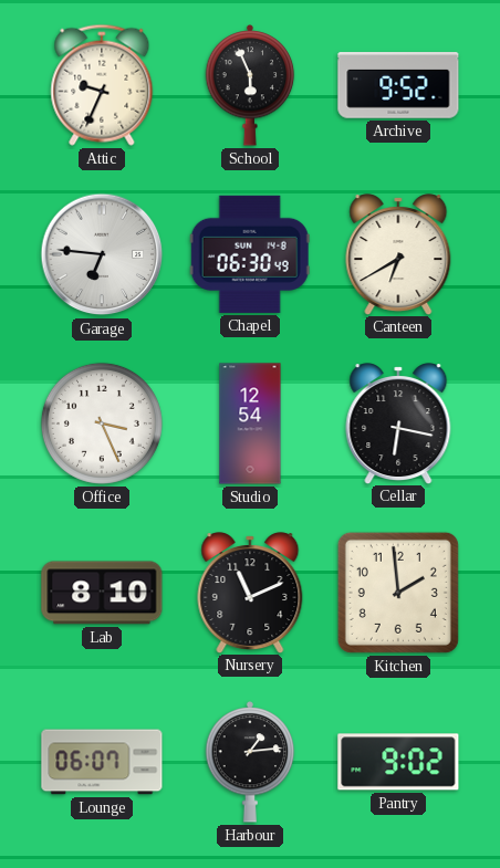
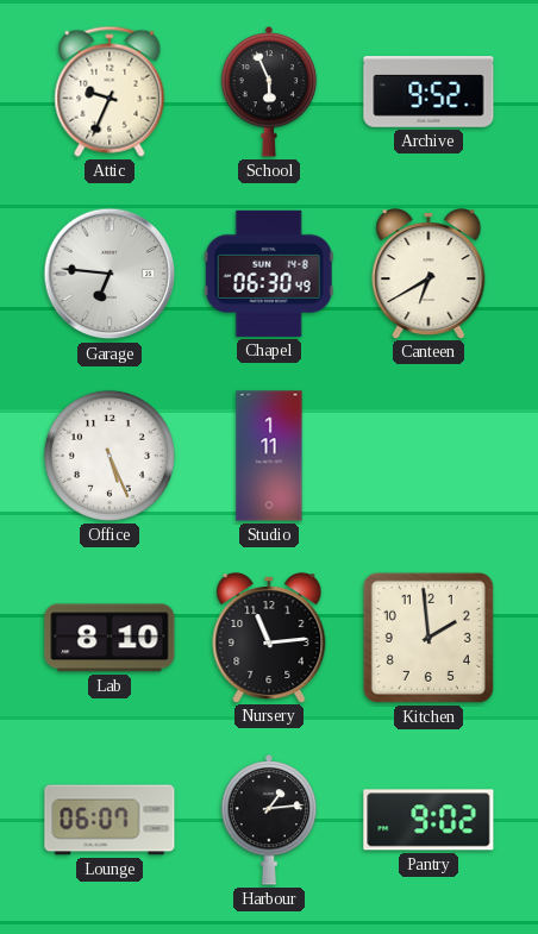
Office: 3:26 -> 5:26
Studio: 12:54 -> 1:11
Cellar: 6:17 -> none
Nursery: 11:11 -> 11:14
